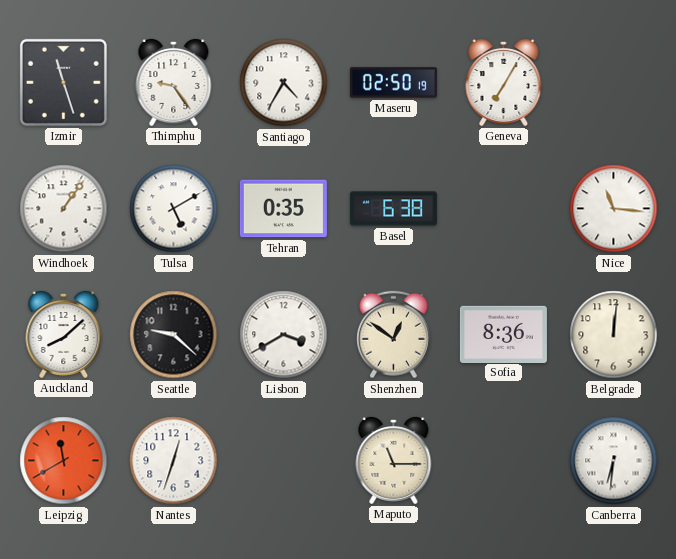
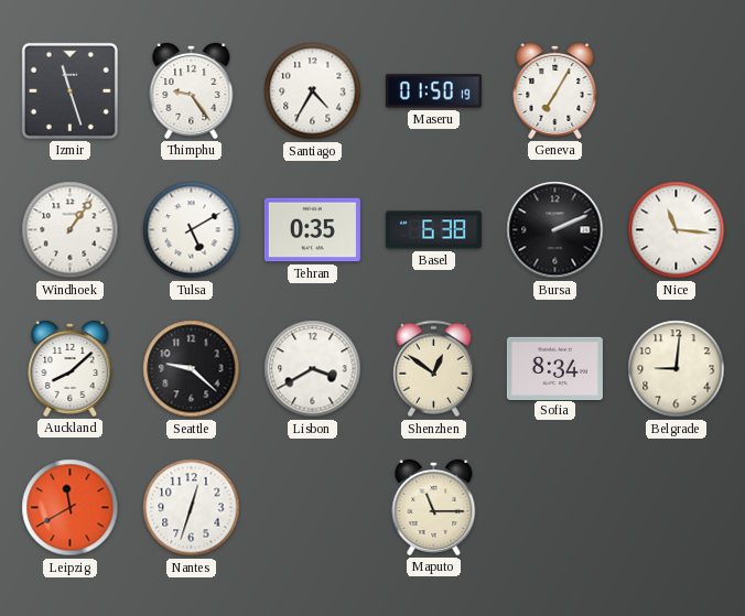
Maseru: 02:50 -> 01:50
Bursa: none -> 2:11
Sofia: 8:36 -> 8:34
Belgrade: 12:01 -> 9:01
Canberra: 6:31 -> none
